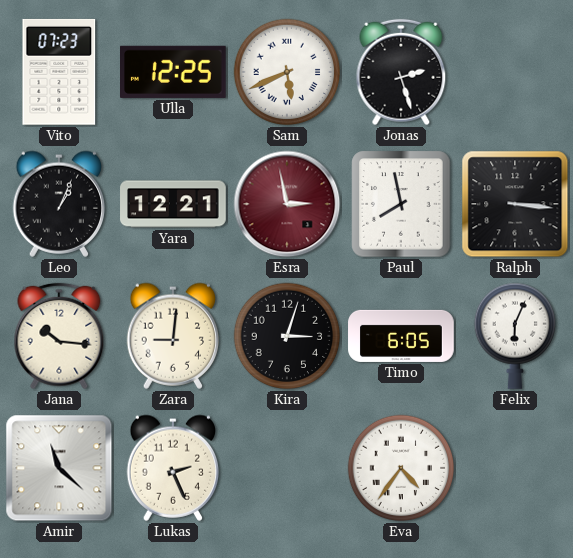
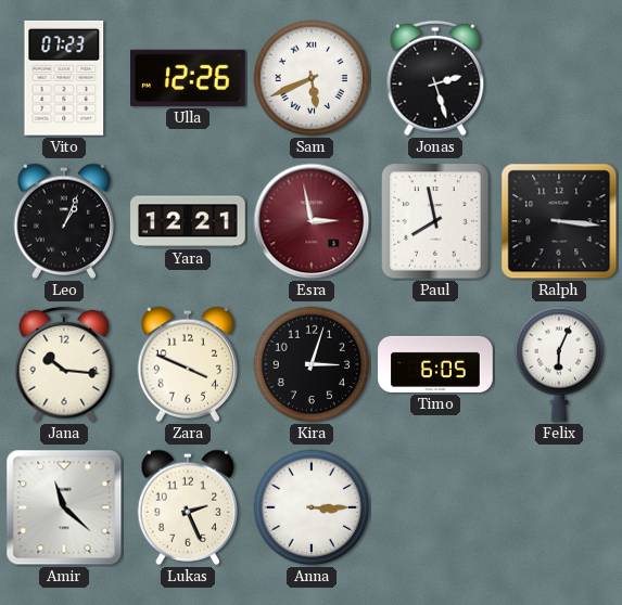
Ulla: 12:25 -> 12:26
Zara: 9:01 -> 3:49
Anna: none -> 3:15
Eva: 4:36 -> none
